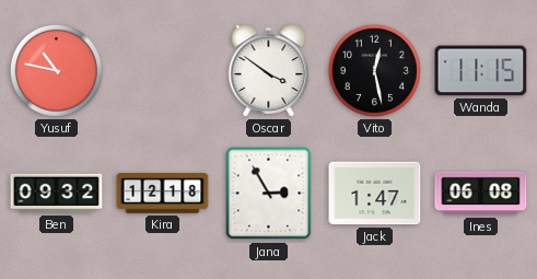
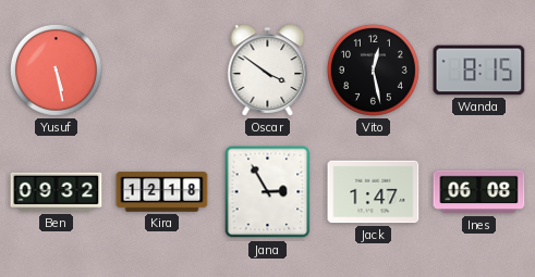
Yusuf: 10:47 -> 5:28
Wanda: 11:15 -> 8:15
